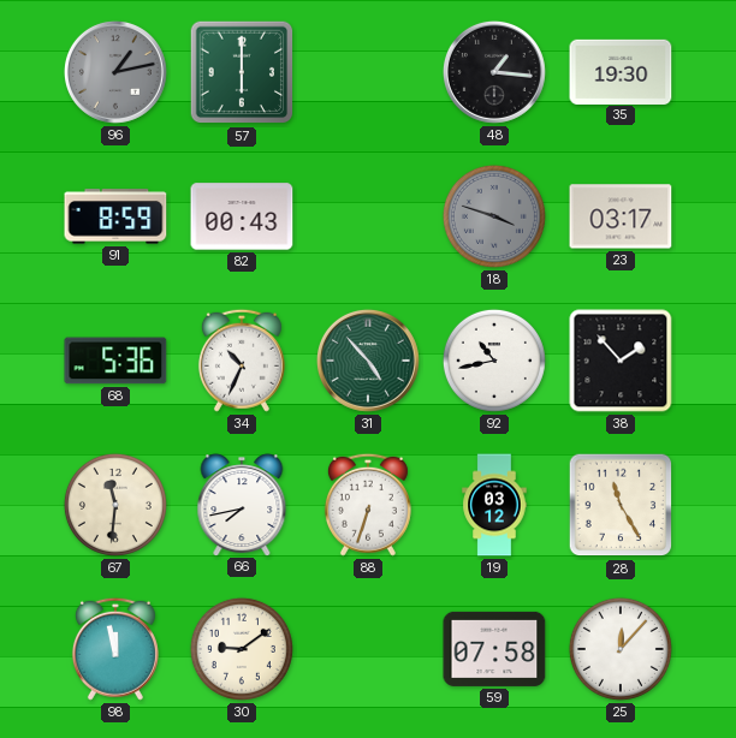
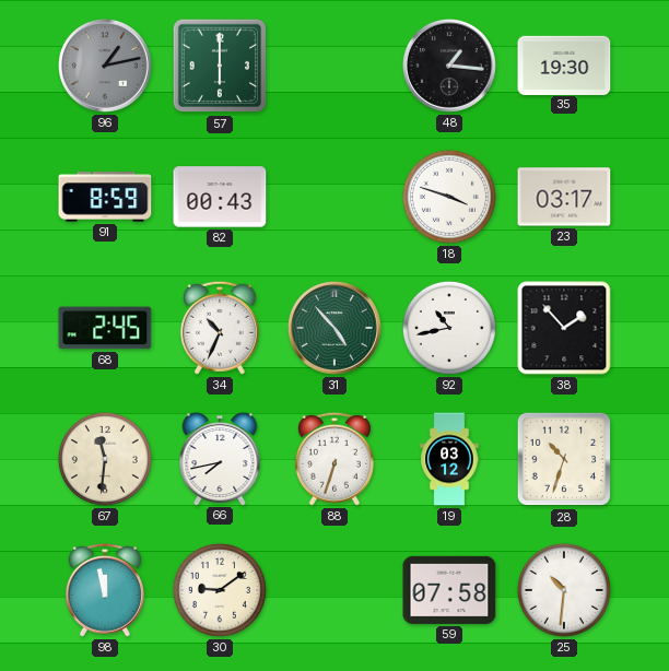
18 dial: grey -> white
68: 5:36 -> 2:45
28: 11:25 -> 10:33
25: 12:07 -> 10:31
